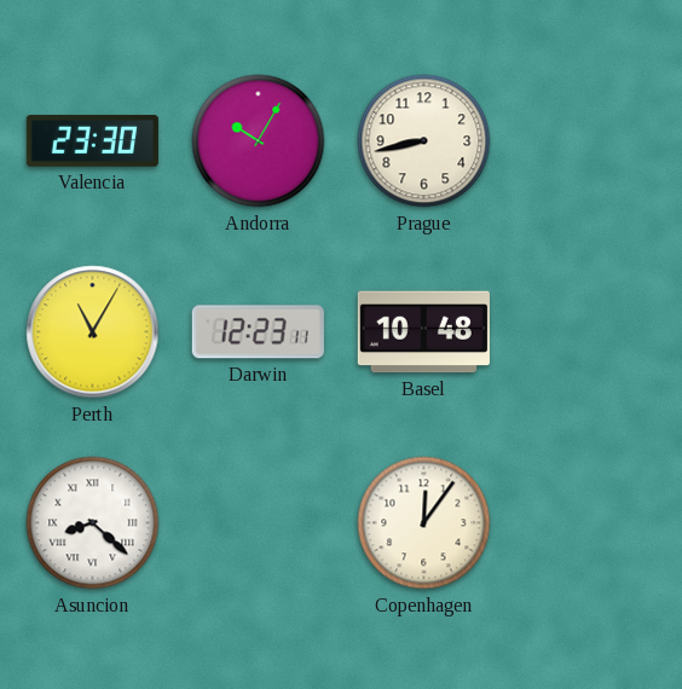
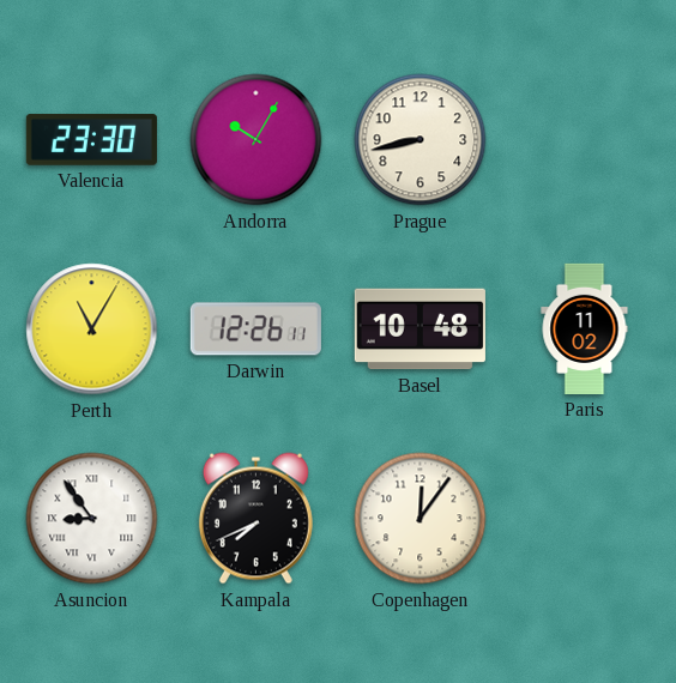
Darwin: 12:23 -> 12:26
Paris: none -> 11:02
Asuncion: 8:22 -> 8:54
Kampala: none -> 7:41
